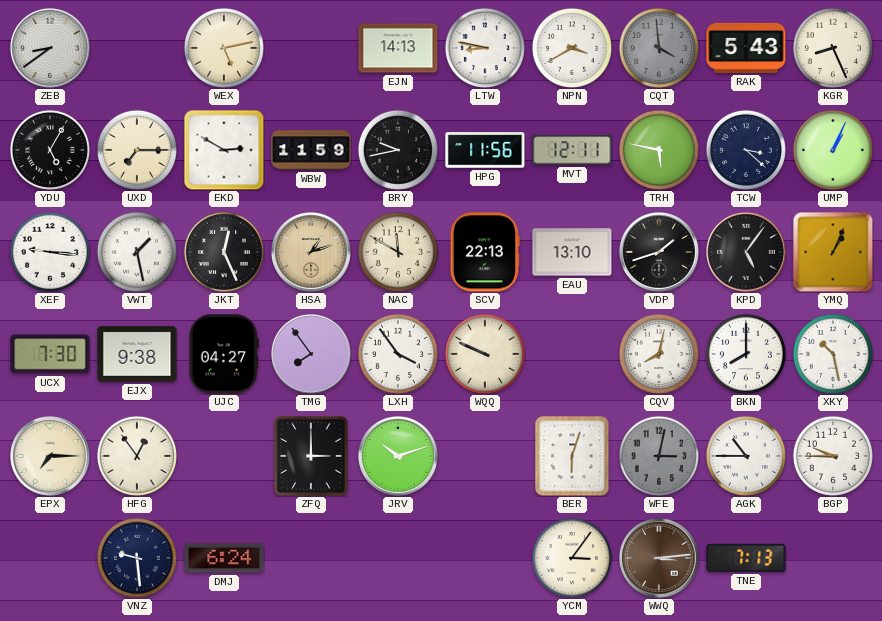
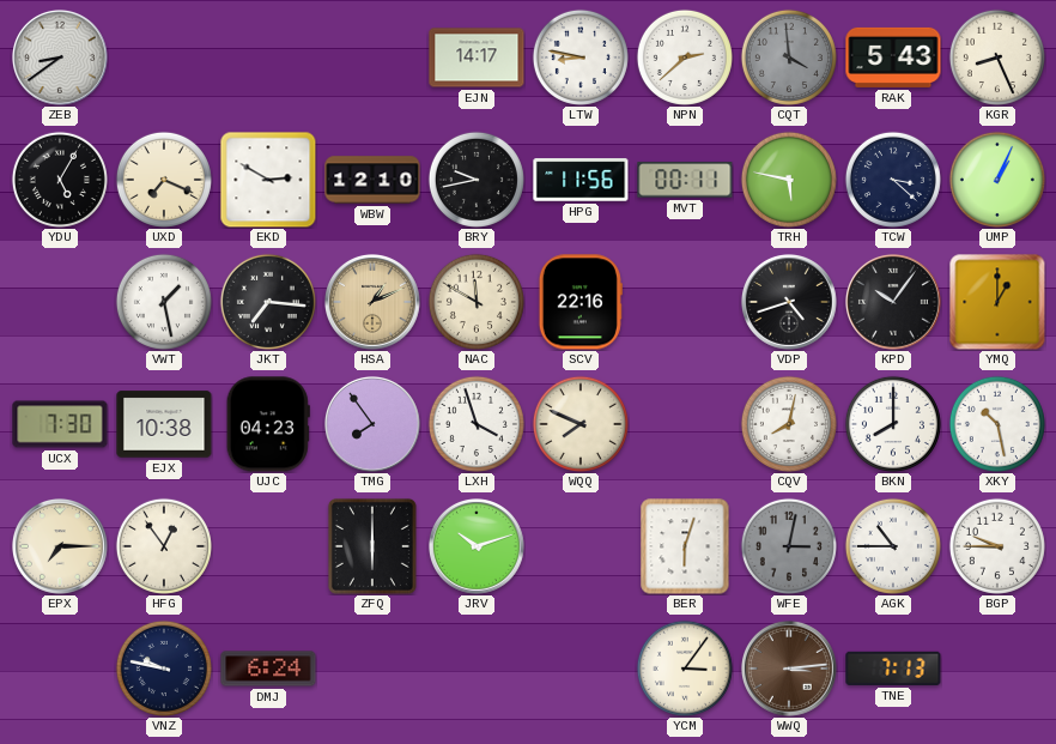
WEX: 5:13 -> none
EJN: 14:13 -> 14:17
NPN: 3:40 -> 2:38
UXD: 7:15 -> 7:19
WBW: 11:59 -> 12:10
MVT: 12:11 -> 00:11
XEF: 9:16 -> none
JKT: 12:26 -> 7:16
HSA: 1:12 -> 1:11
SCV: 22:13 -> 22:16
EAU: 13:10 -> none
VDP: 1:42 -> 4:42
KPD: 5:06 -> 10:06
YMQ: 1:04 -> 1:00
EJX: 9:38 -> 10:38
UJC: 04:27 -> 04:23
LXH: 3:54 -> 3:57
WQQ: 9:49 -> 7:49
ZFQ: 3:00 -> 6:00
VNZ: 9:29 -> 9:47
